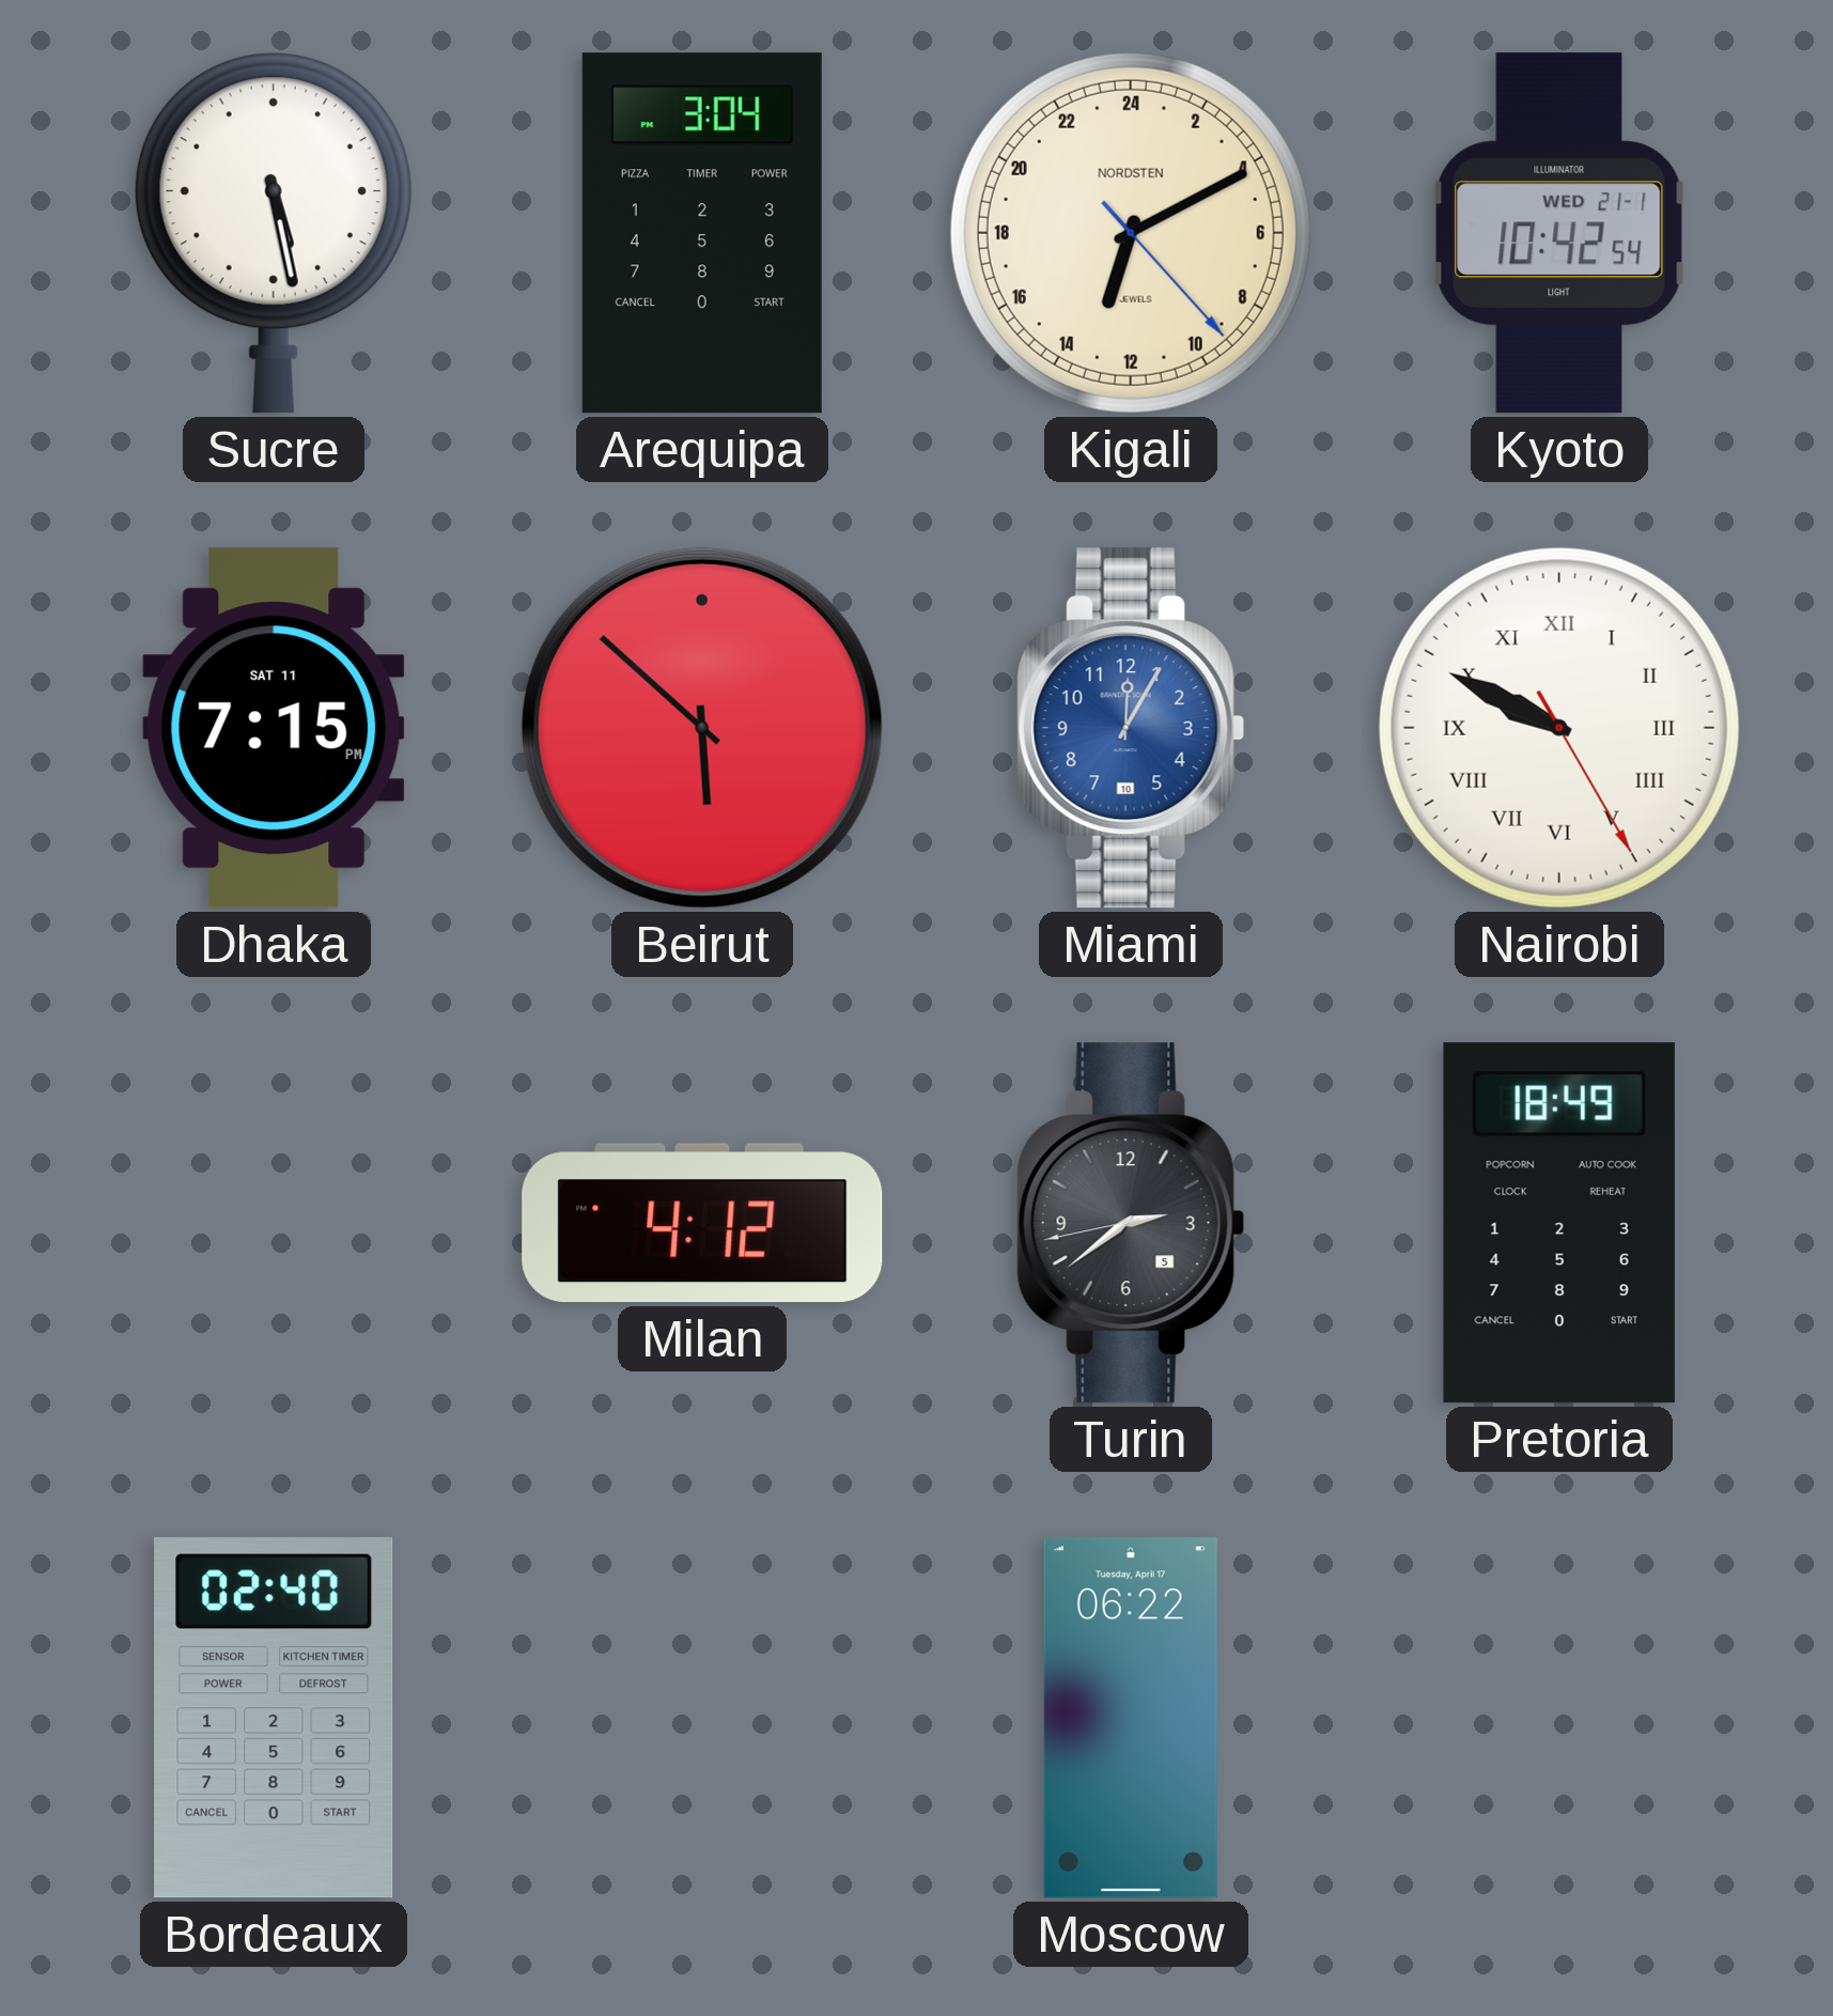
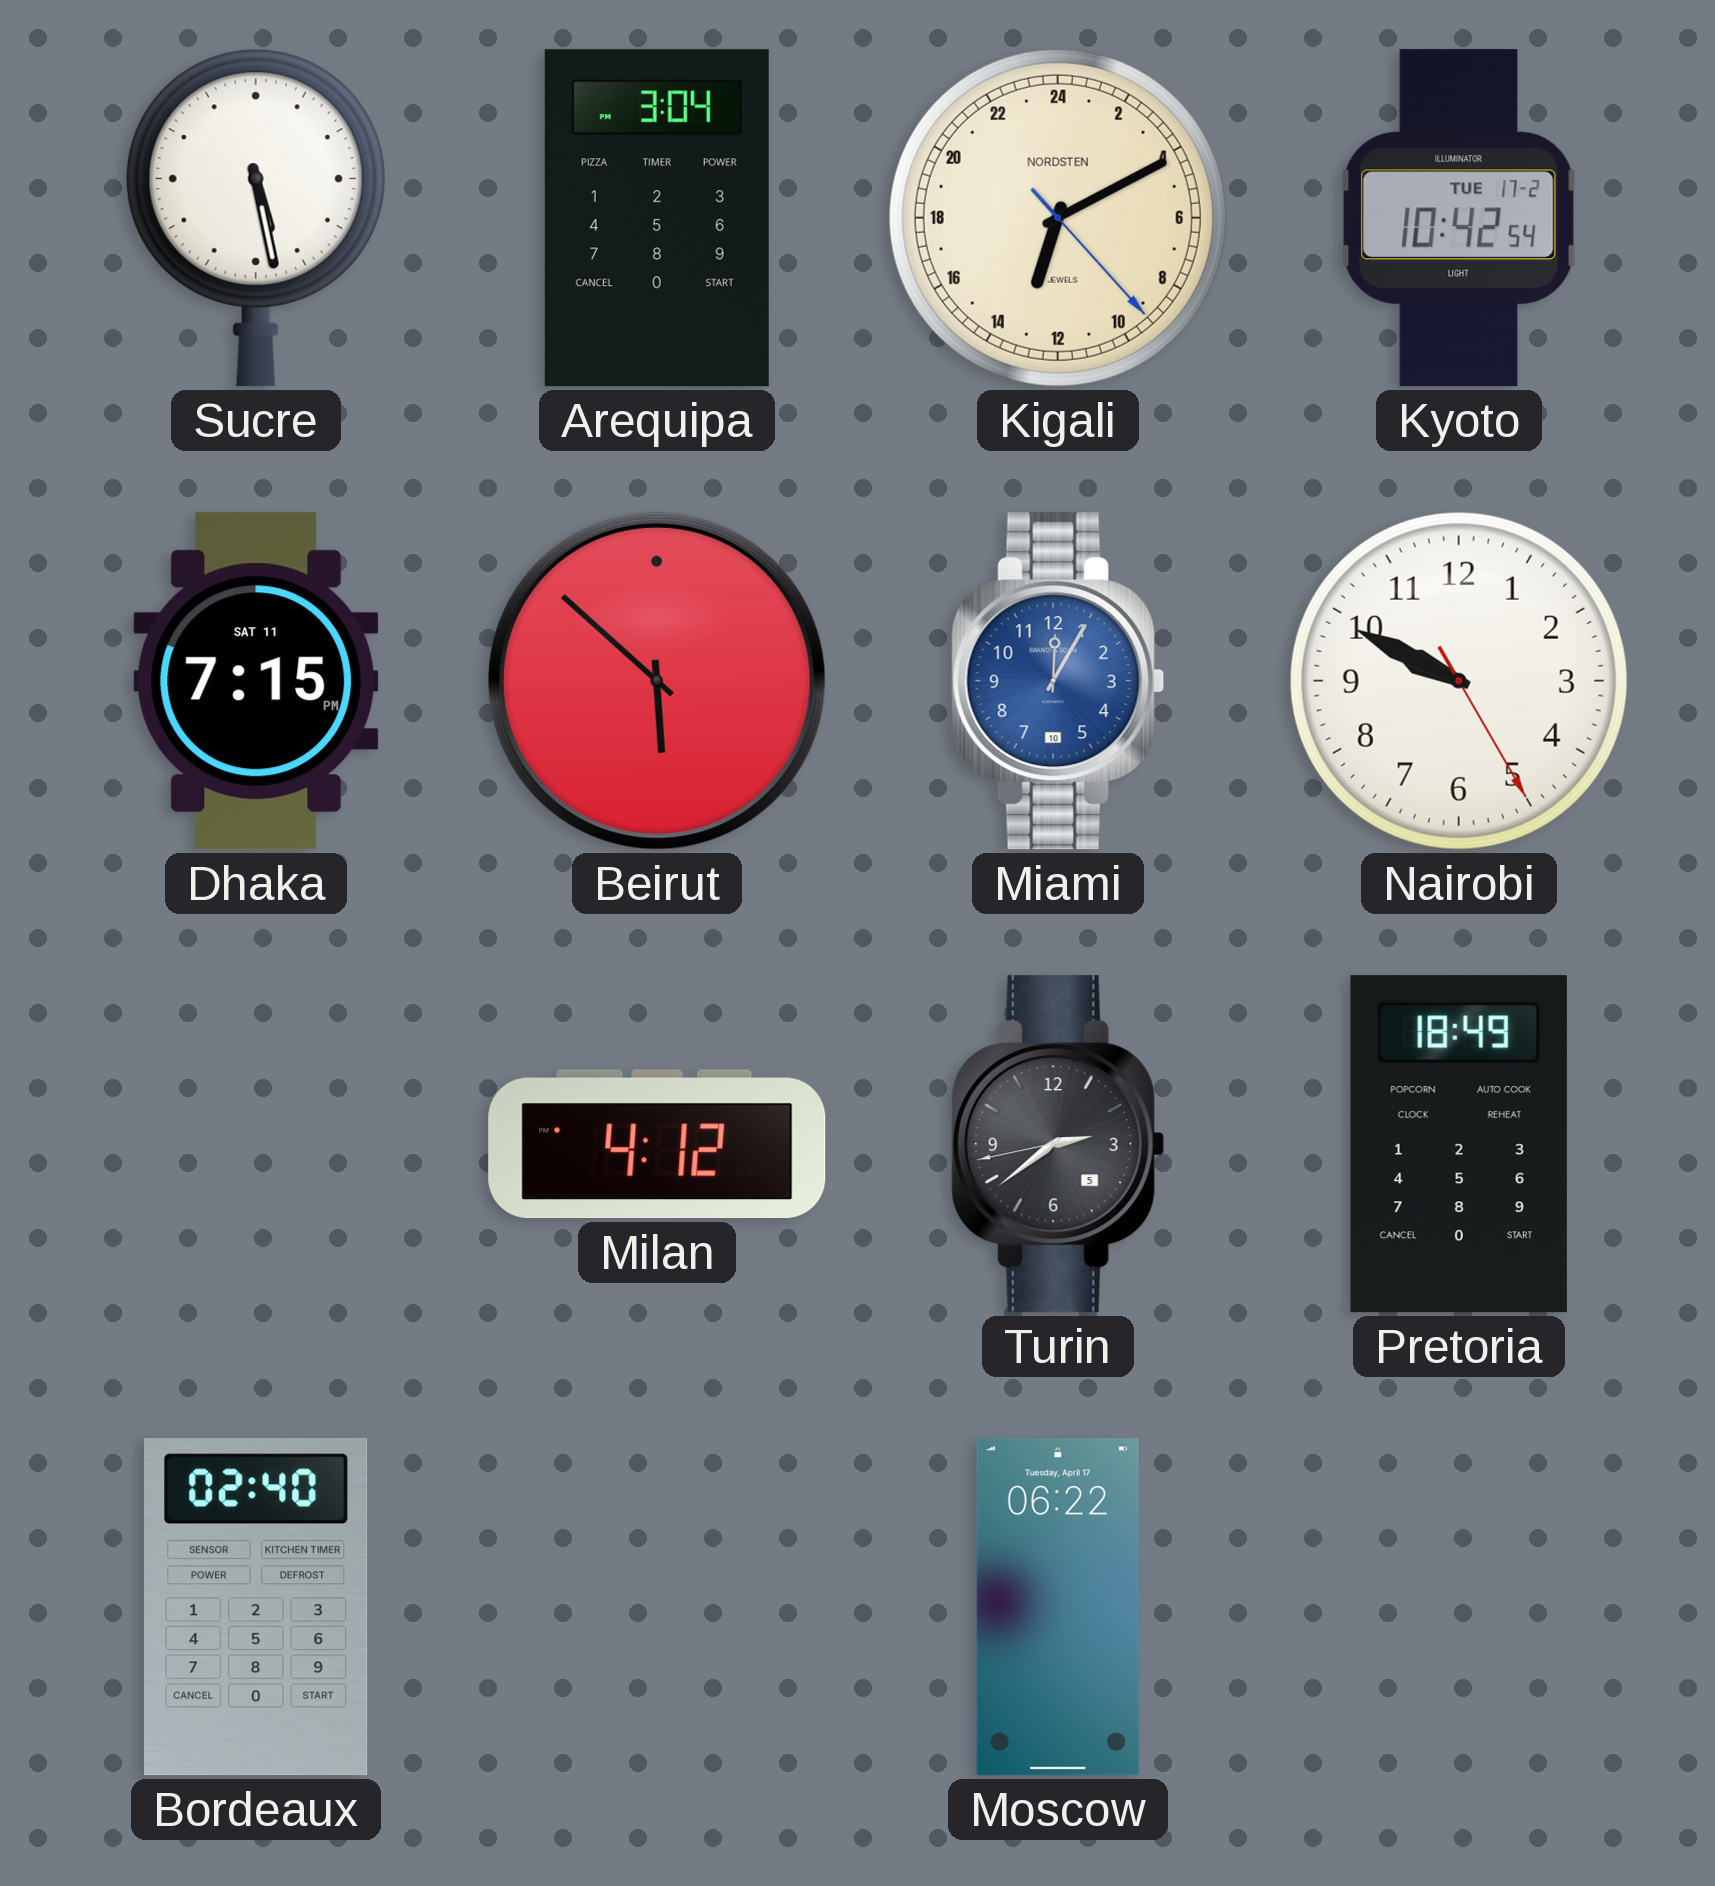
Kyoto date: WED 21-1 -> TUE 17-2
Nairobi numerals: Roman -> Arabic
